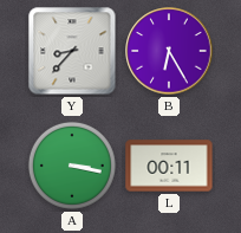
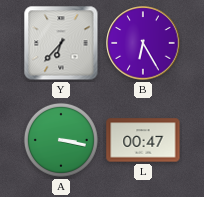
Y: 8:37 -> 6:37
L: 00:11 -> 00:47
